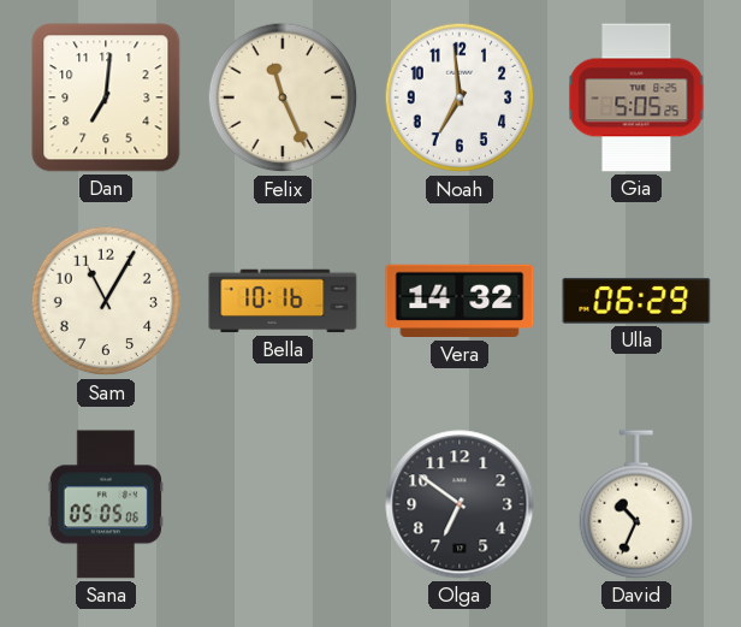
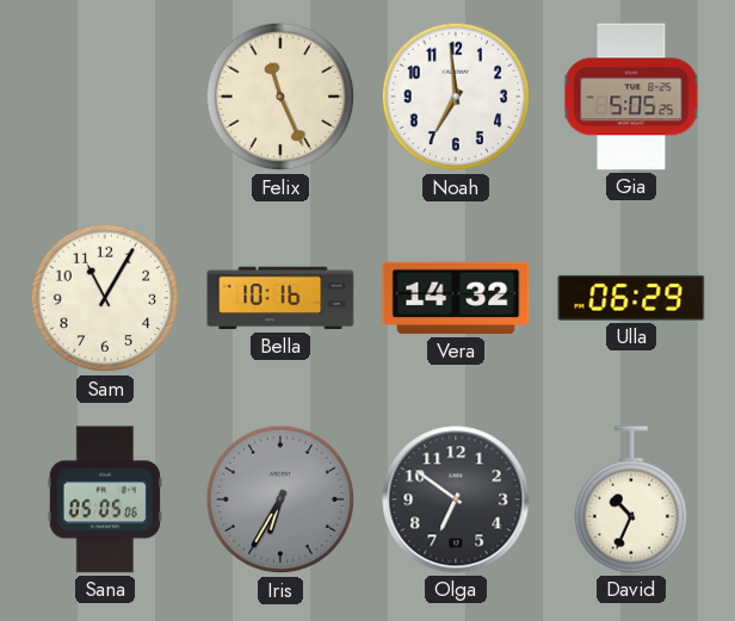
Dan: 7:01 -> none
Iris: none -> 6:35
